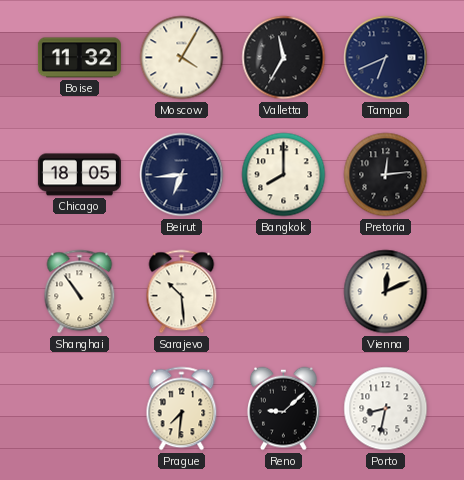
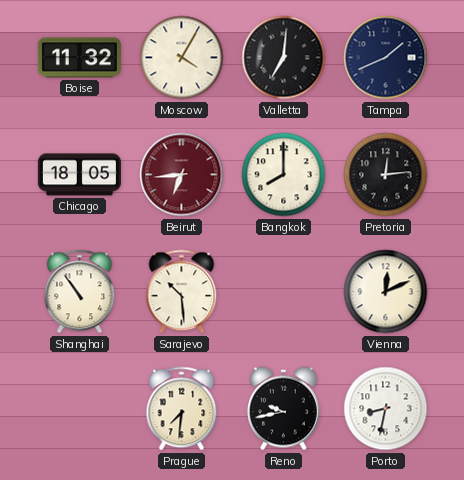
Valletta: 11:35 -> 7:01
Tampa: 6:41 -> 1:41
Beirut dial: navy -> burgundy
Reno: 9:08 -> 9:43
